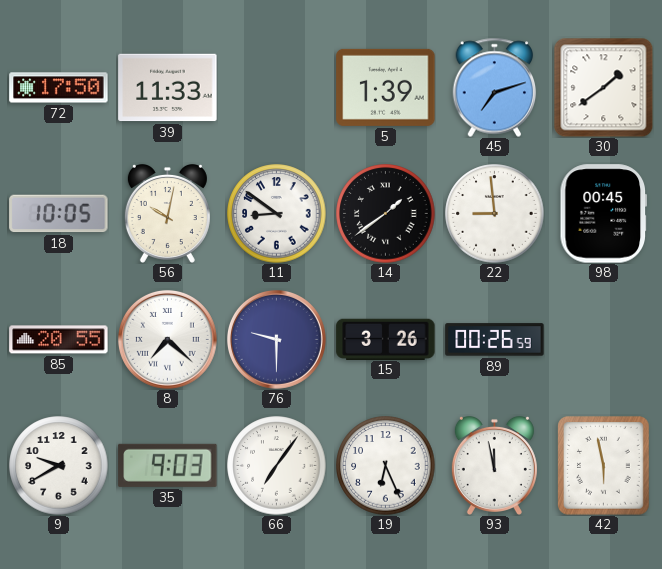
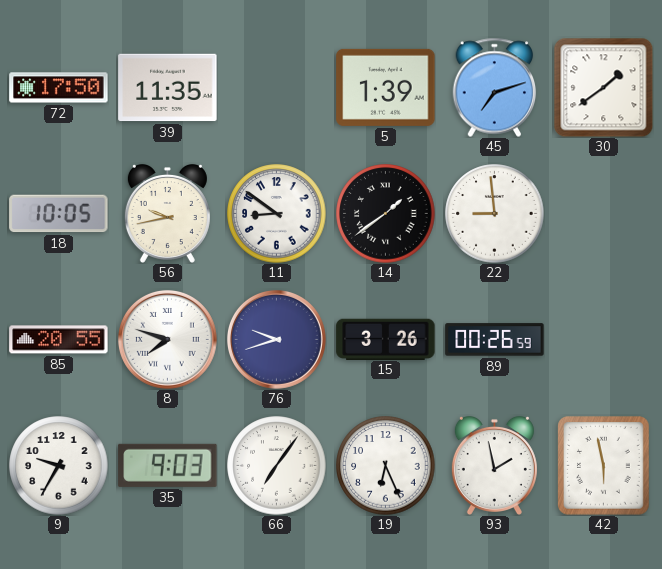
39: 11:33 -> 11:35
56: 10:02 -> 9:43
98: 00:45 -> none
8: 7:22 -> 7:48
76: 9:30 -> 9:42
9: 9:40 -> 9:35
93: 11:58 -> 1:58
